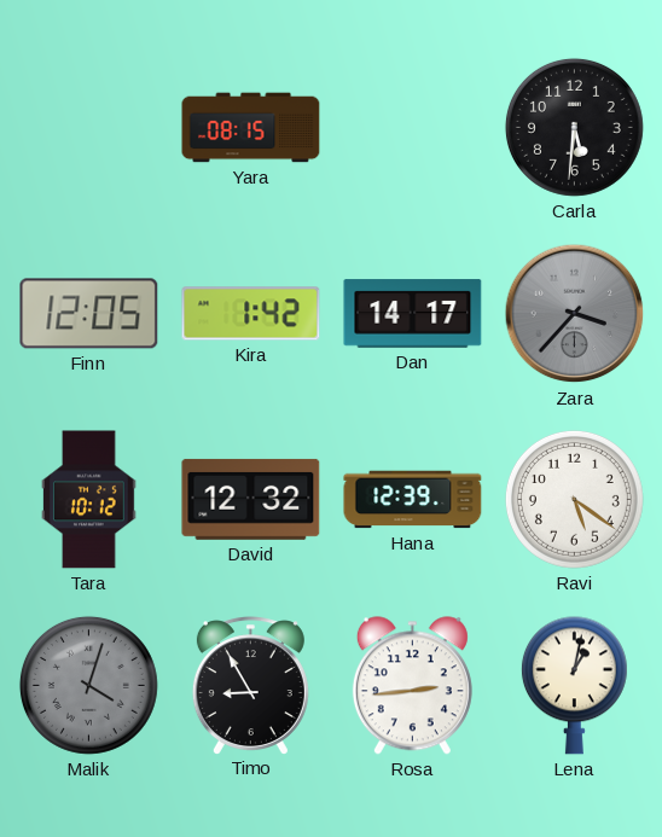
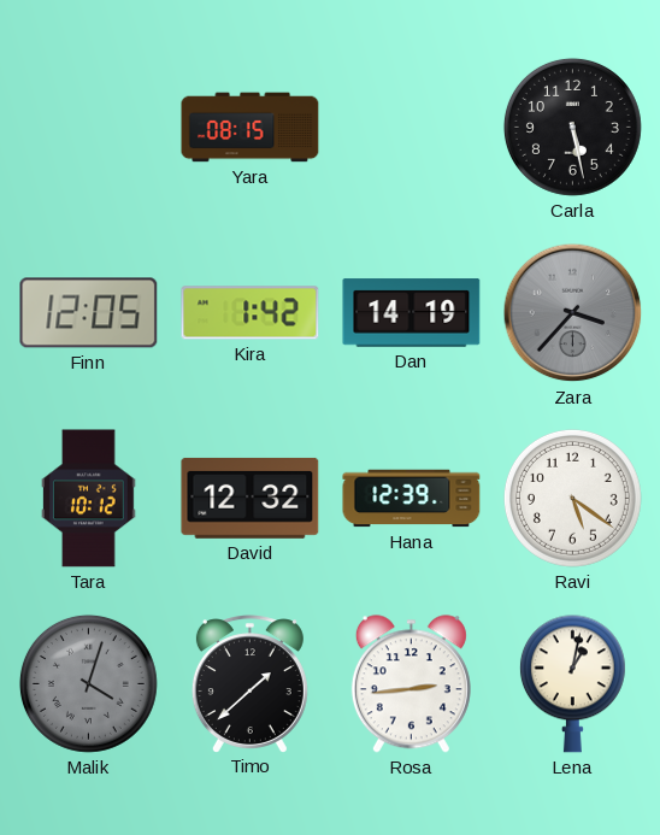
Carla: 5:31 -> 5:28
Dan: 14:17 -> 14:19
Timo: 8:55 -> 1:38
